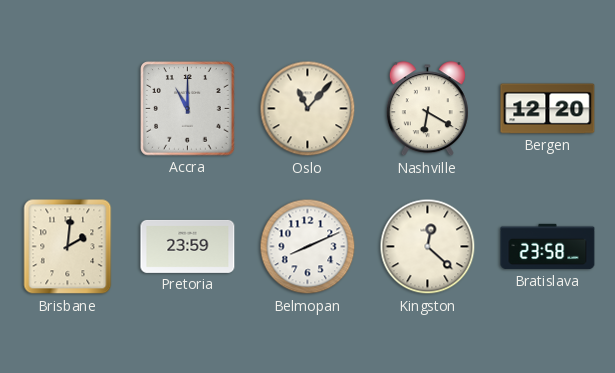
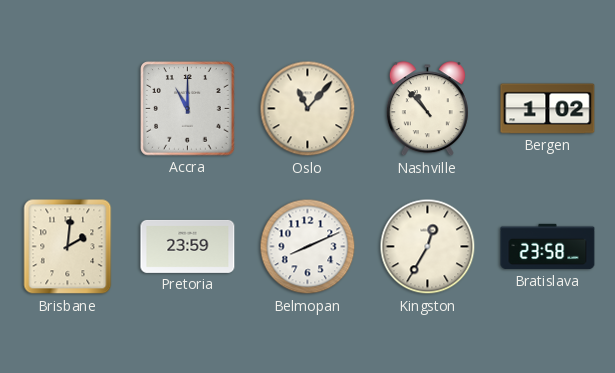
Nashville: 6:20 -> 10:53
Bergen: 12:20 -> 1:02
Kingston: 12:22 -> 12:35
